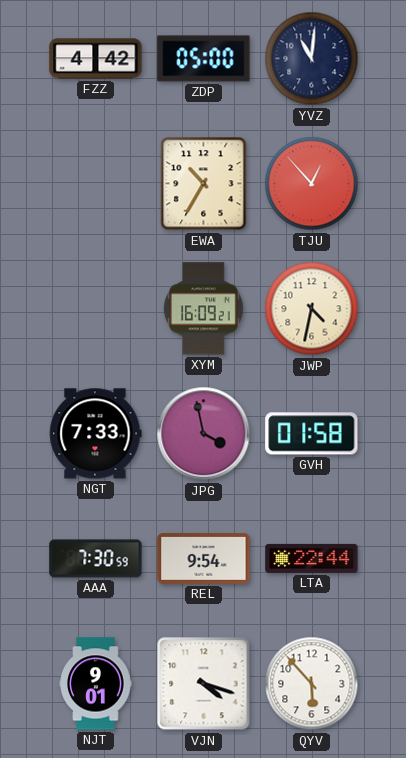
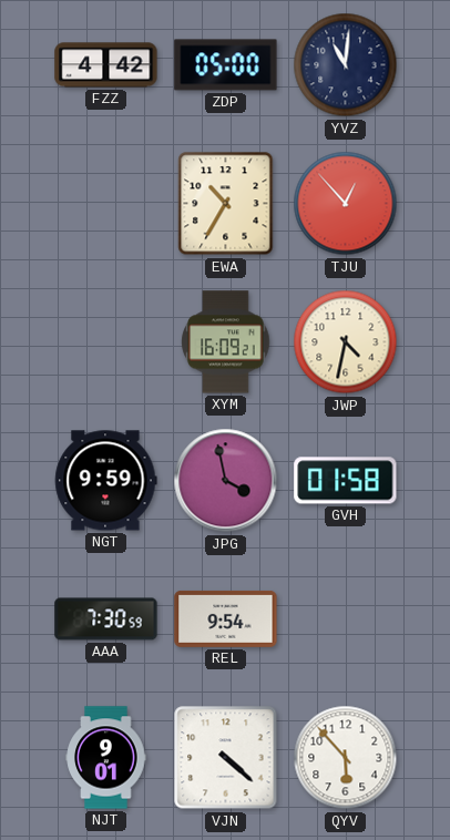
NGT: 7:33 -> 9:59
LTA: 22:44 -> none
VJN: 4:18 -> 4:22
